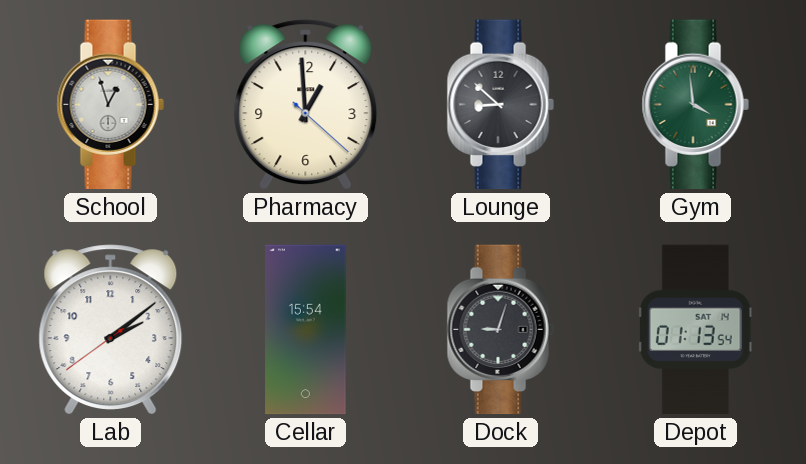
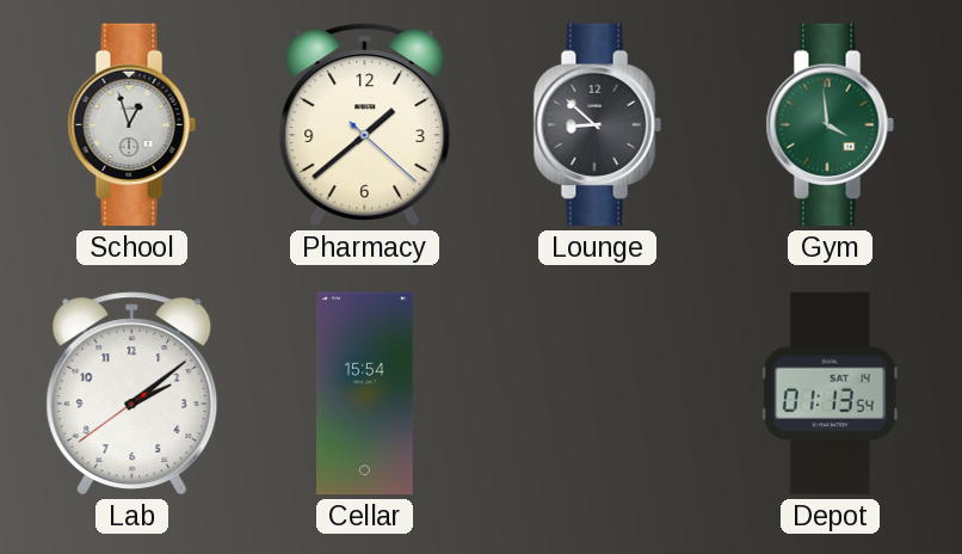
Pharmacy: 12:59 -> 1:38
Dock: 9:03 -> none
